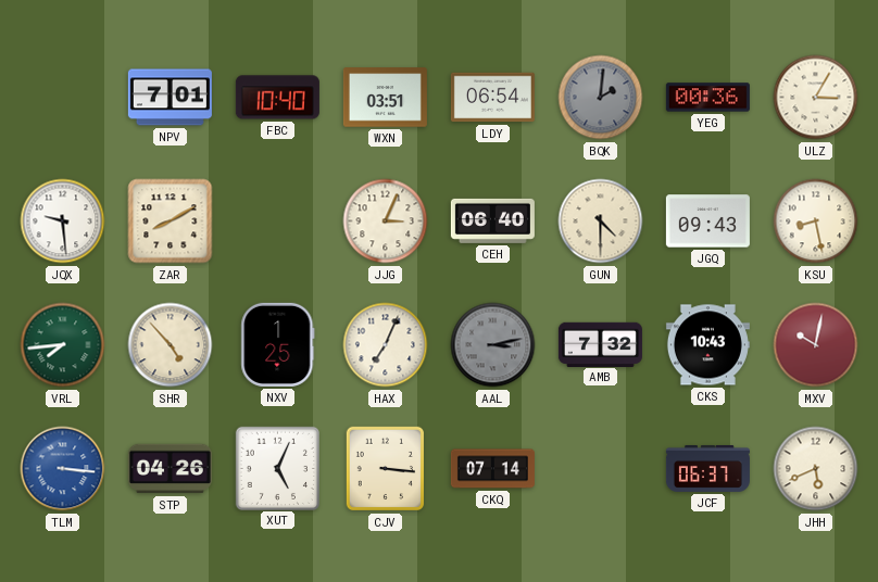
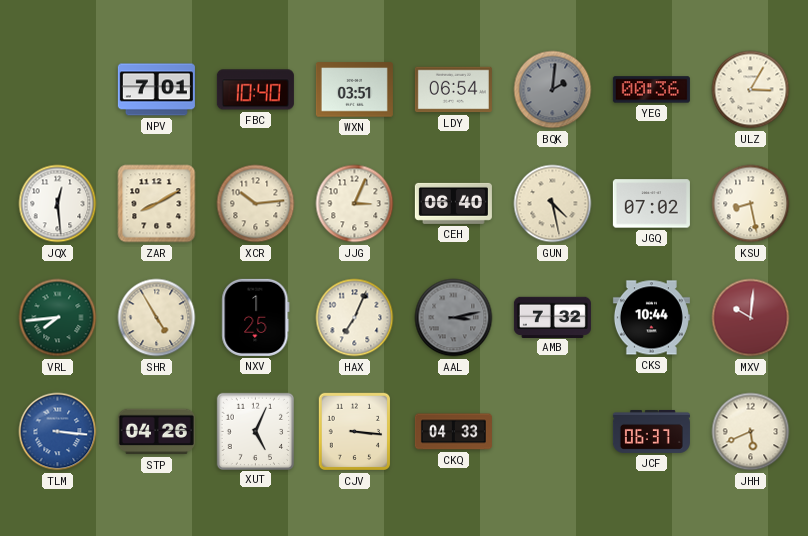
JQX: 9:29 -> 12:29
XCR: none -> 10:14
GUN: 4:30 -> 4:28
JGQ: 09:43 -> 07:02
SHR: 4:53 -> 4:55
CKS: 10:43 -> 10:44
MXV: 10:02 -> 10:01
CKQ: 07:14 -> 04:33
